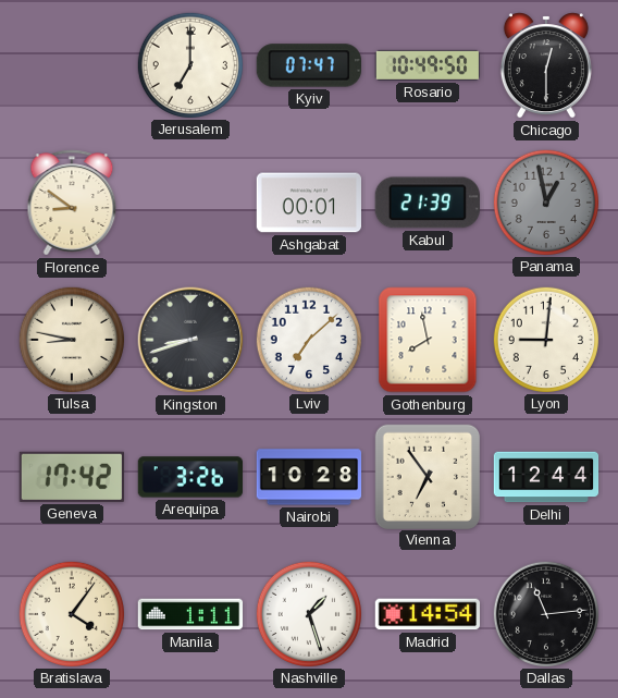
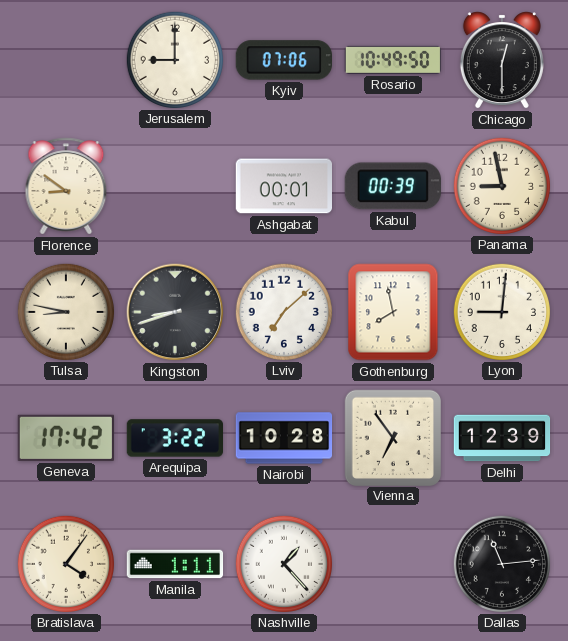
Jerusalem: 7:00 -> 9:00
Kyiv: 07:47 -> 07:06
Kabul: 21:39 -> 00:39
Panama: 12:58 -> 8:58
Panama dial: grey -> cream
Arequipa: 3:26 -> 3:22
Delhi: 12:44 -> 12:39
Nashville: 1:27 -> 1:23
Madrid: 14:54 -> none
